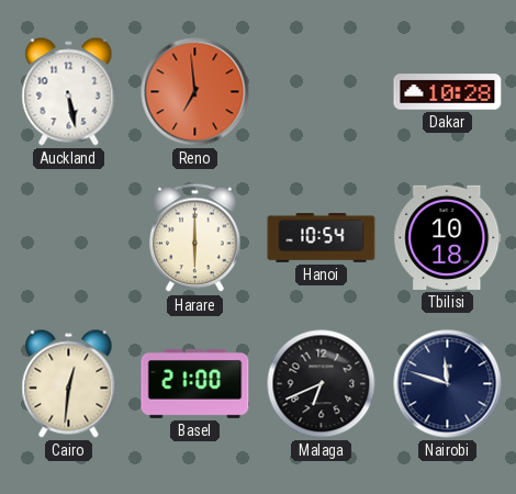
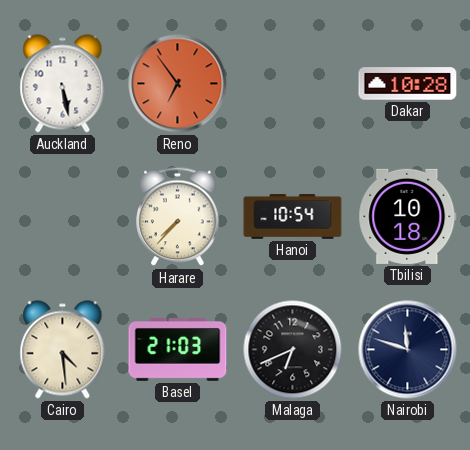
Reno: 6:59 -> 6:54
Harare: 6:00 -> 7:37
Cairo: 12:31 -> 4:29
Basel: 21:00 -> 21:03
